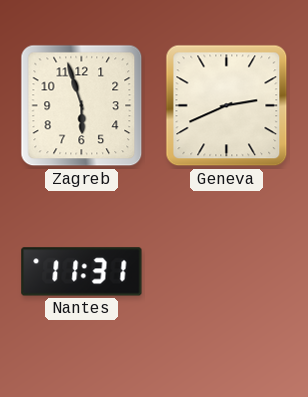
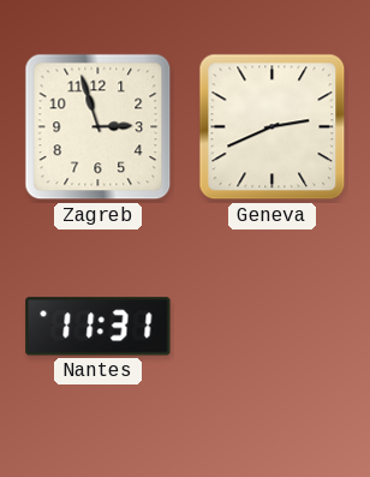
Zagreb: 5:57 -> 2:57
